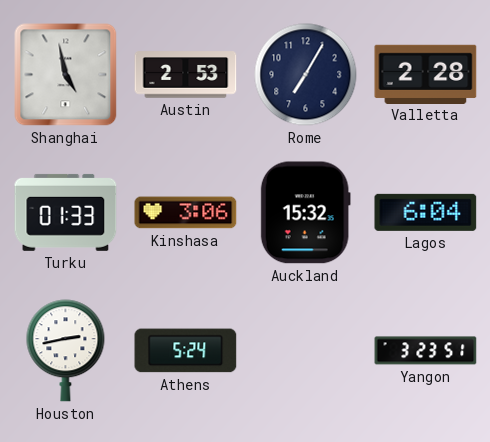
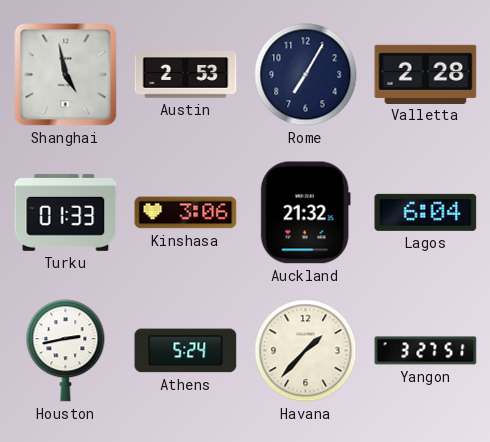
Auckland: 15:32 -> 21:32
Havana: none -> 1:37
Yangon: 3:23 -> 3:27
